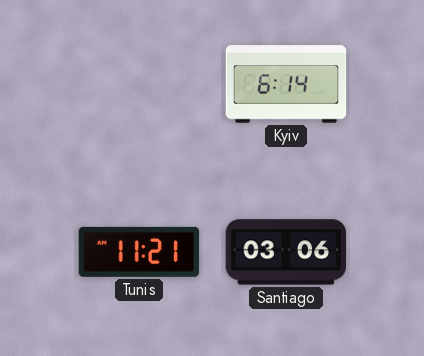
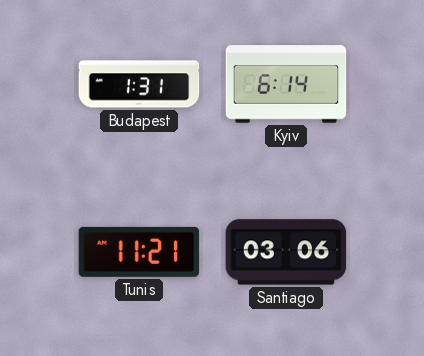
Budapest: none -> 1:31
